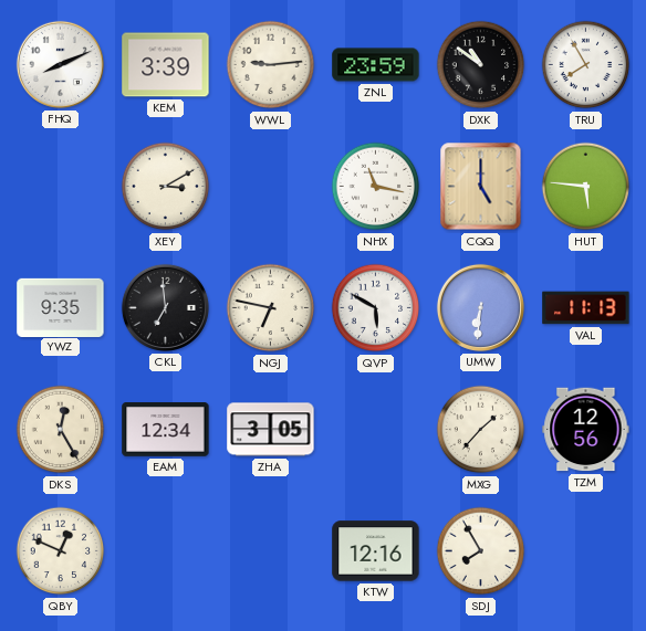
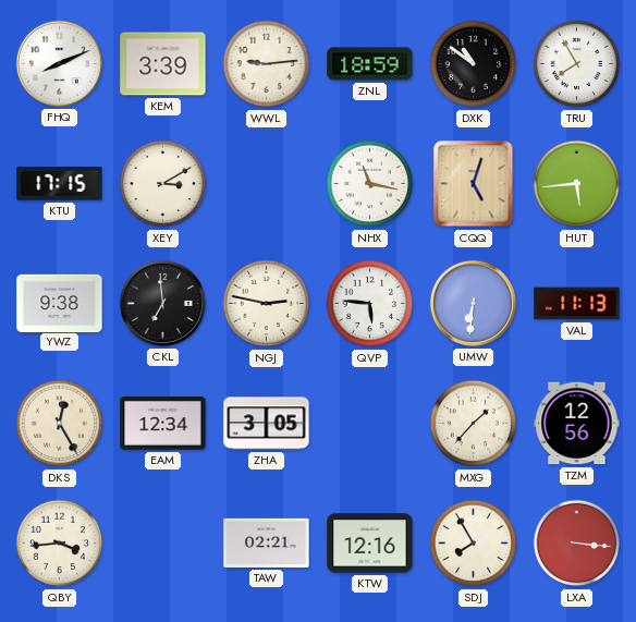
ZNL: 23:59 -> 18:59
KTU: none -> 17:15
CQQ: 5:00 -> 5:03
HUT: 5:46 -> 5:44
YWZ: 9:35 -> 9:38
NGJ: 6:47 -> 2:47
QVP: 5:50 -> 5:46
QBY: 12:49 -> 3:44
TAW: none -> 02:21
LXA: none -> 3:16
